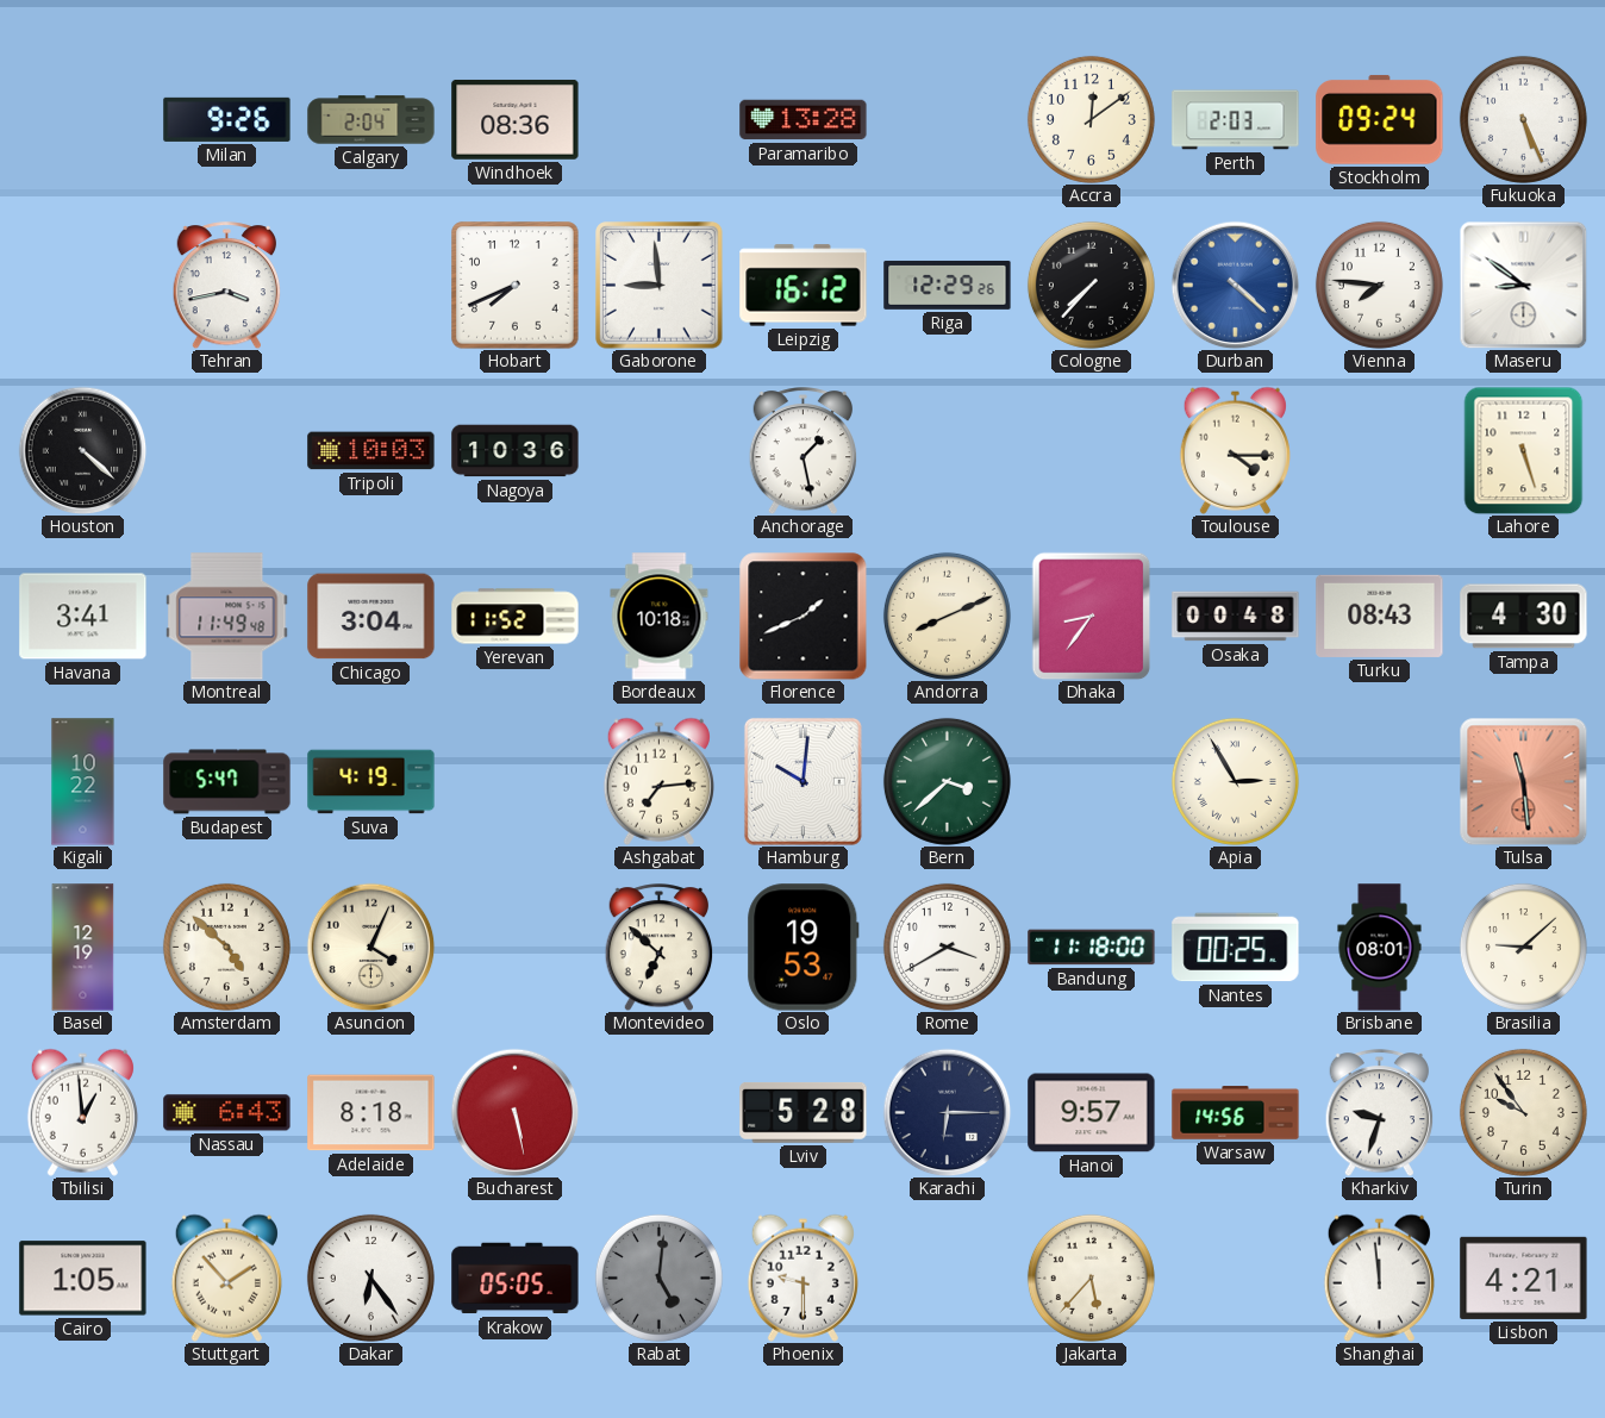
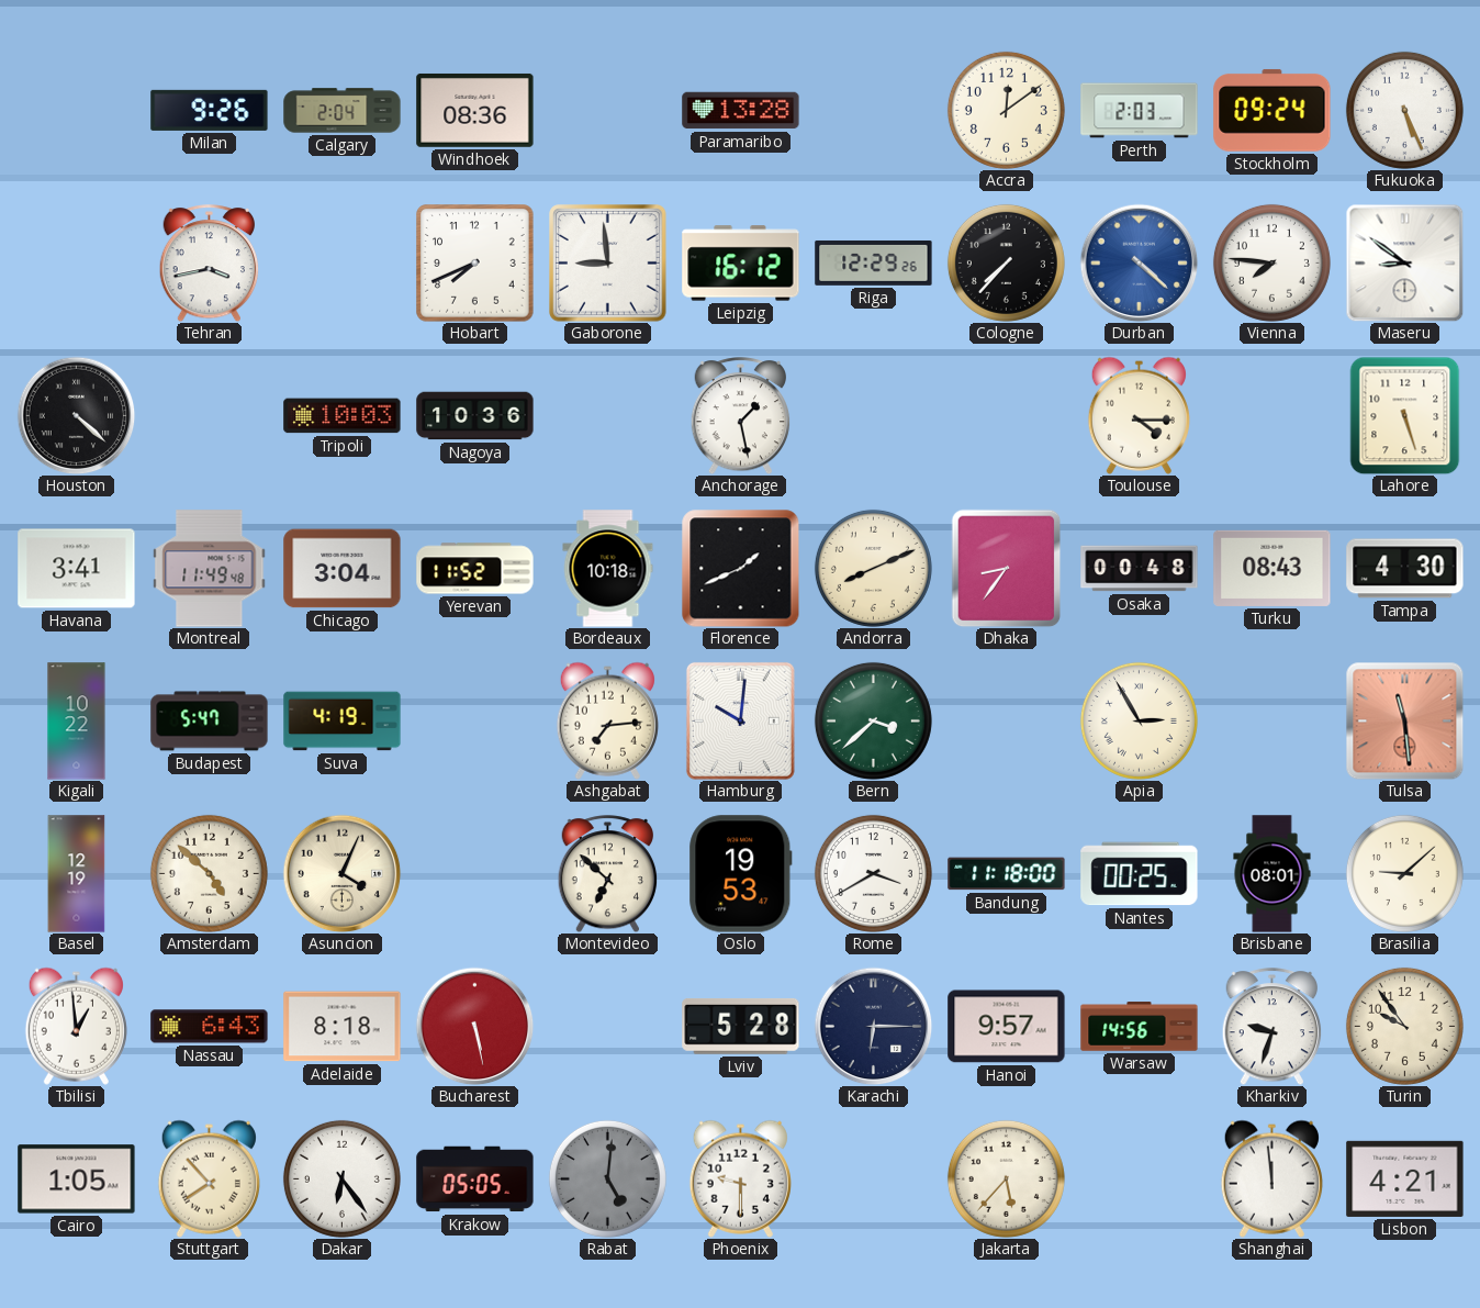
Stuttgart: 1:53 -> 7:53
